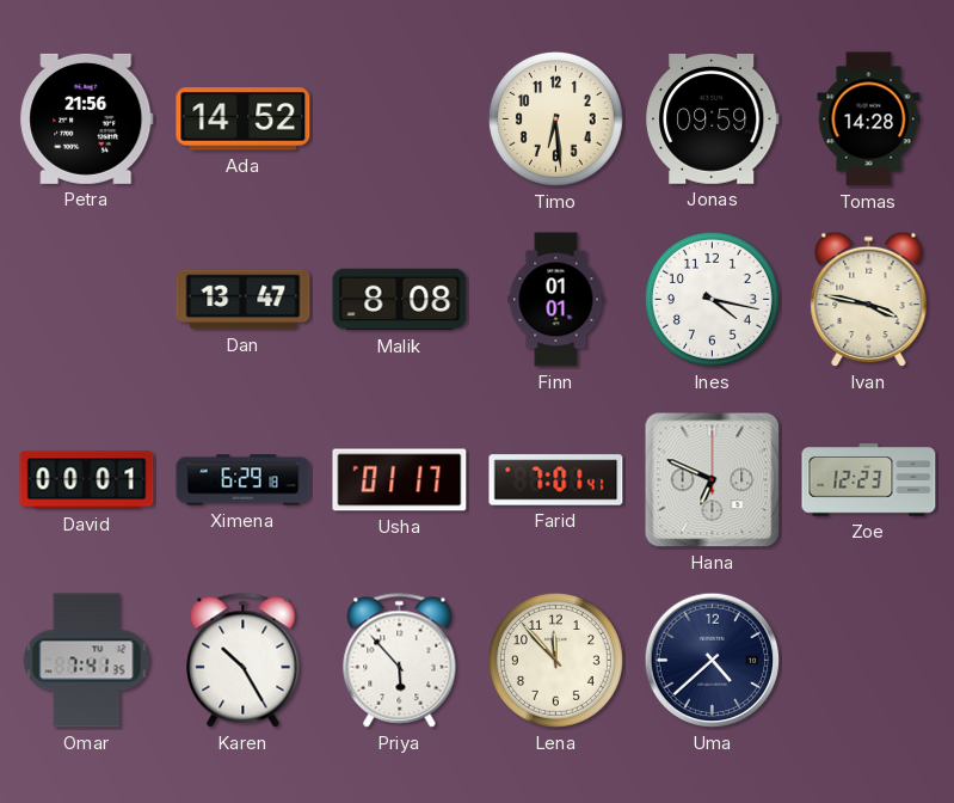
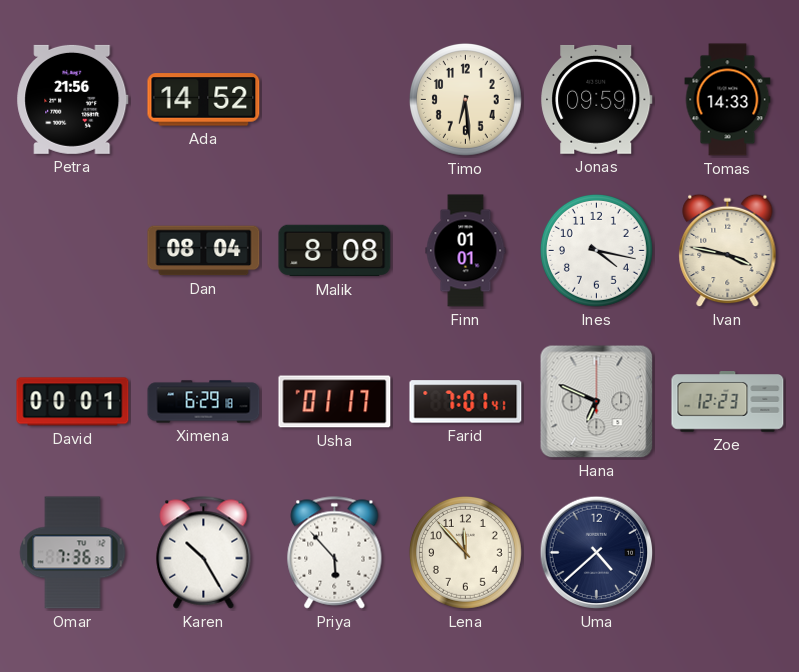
Tomas: 14:28 -> 14:33
Dan: 13:47 -> 08:04
Omar: 7:41 -> 7:36
